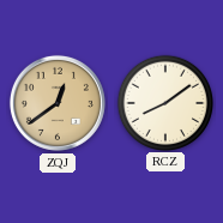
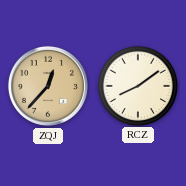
ZQJ: 12:39 -> 12:37
